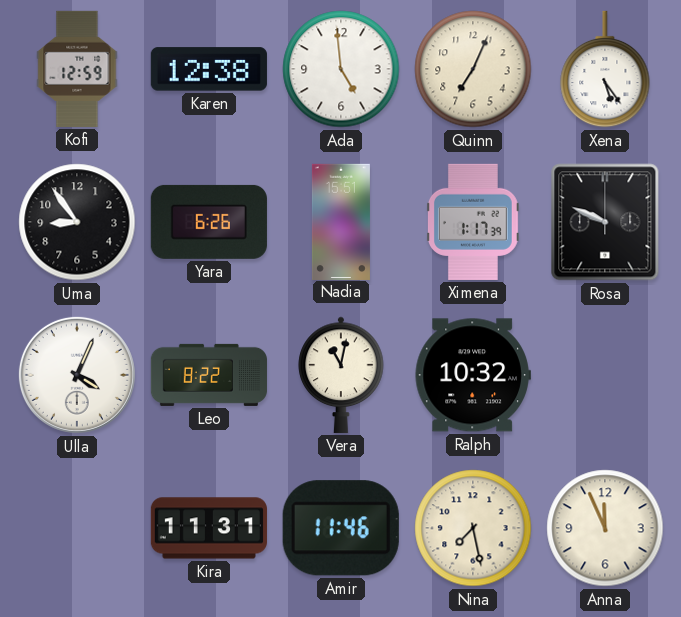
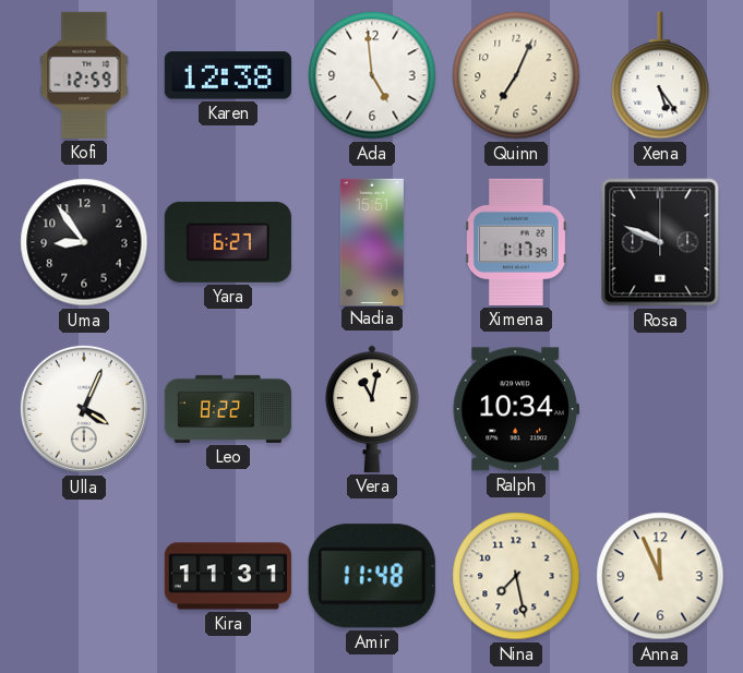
Yara: 6:26 -> 6:27
Ralph: 10:32 -> 10:34
Amir: 11:46 -> 11:48
